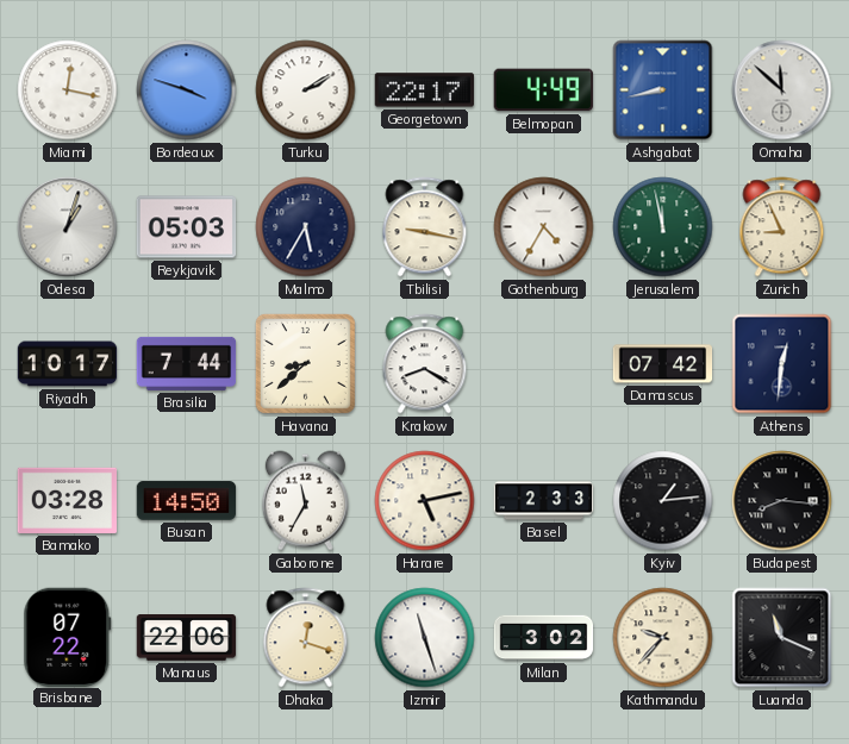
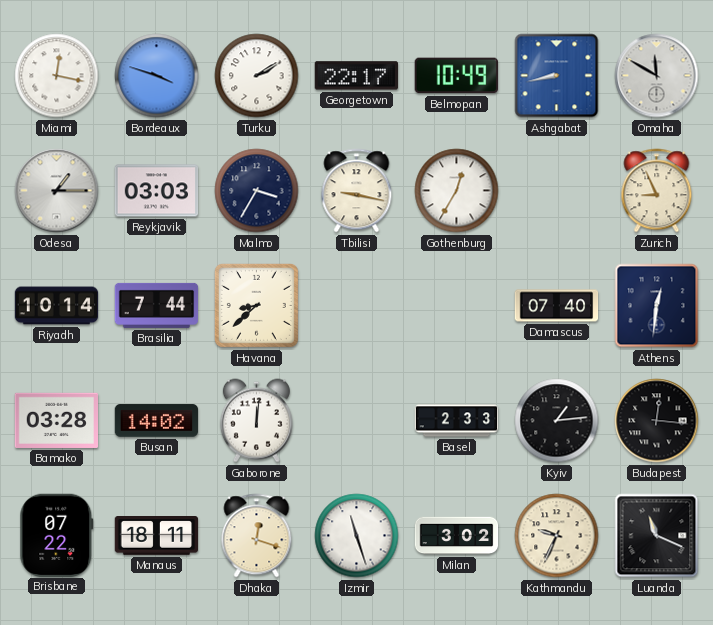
Belmopan: 4:49 -> 10:49
Omaha: 11:52 -> 11:50
Odesa: 1:03 -> 1:15
Reykjavik: 05:03 -> 03:03
Malmo: 5:35 -> 3:35
Gothenburg: 4:35 -> 12:35
Jerusalem: 11:58 -> none
Riyadh: 10:17 -> 10:14
Krakow: 8:20 -> none
Damascus: 07:42 -> 07:40
Busan: 14:50 -> 14:02
Gaborone: 11:35 -> 12:01
Harare: 5:13 -> none
Budapest: 8:16 -> 12:16
Manaus: 22:06 -> 18:11
Kathmandu: 9:37 -> 9:34
